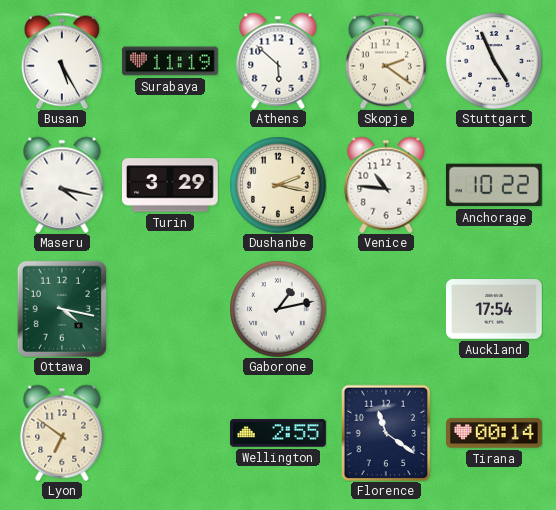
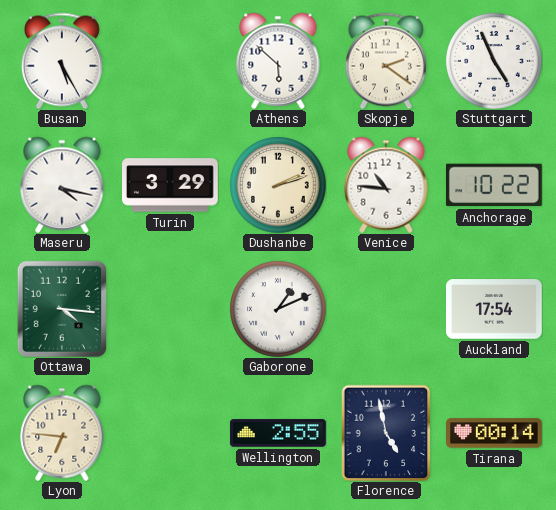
Surabaya: 11:19 -> none
Dushanbe: 2:17 -> 2:12
Ottawa: 4:17 -> 4:16
Gaborone: 1:13 -> 1:11
Lyon: 6:51 -> 6:46
Florence: 11:21 -> 4:58
